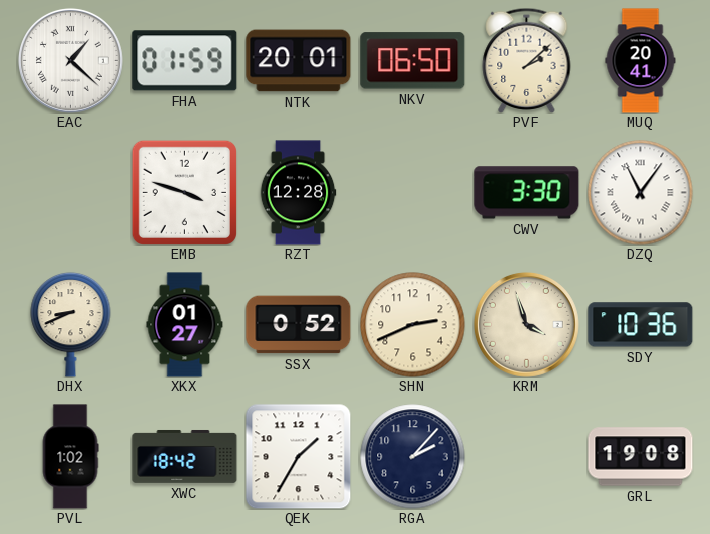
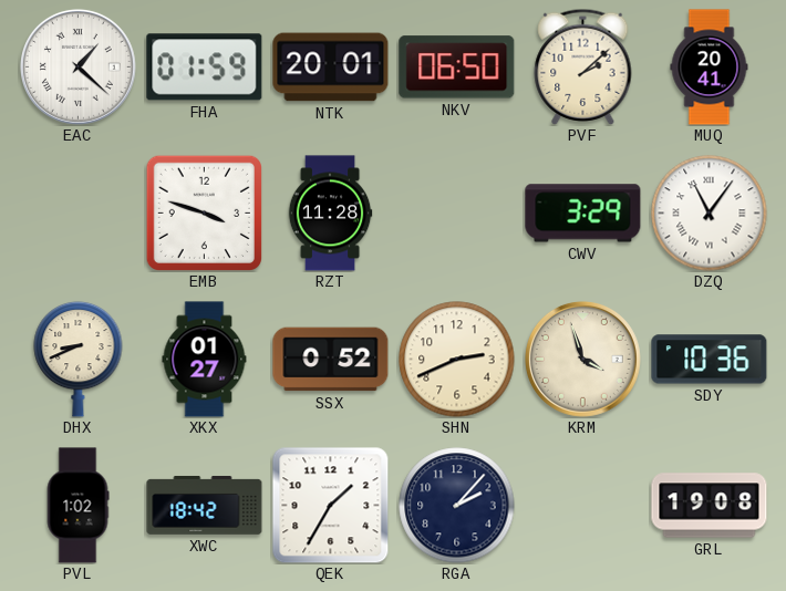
RZT: 12:28 -> 11:28
CWV: 3:30 -> 3:29
